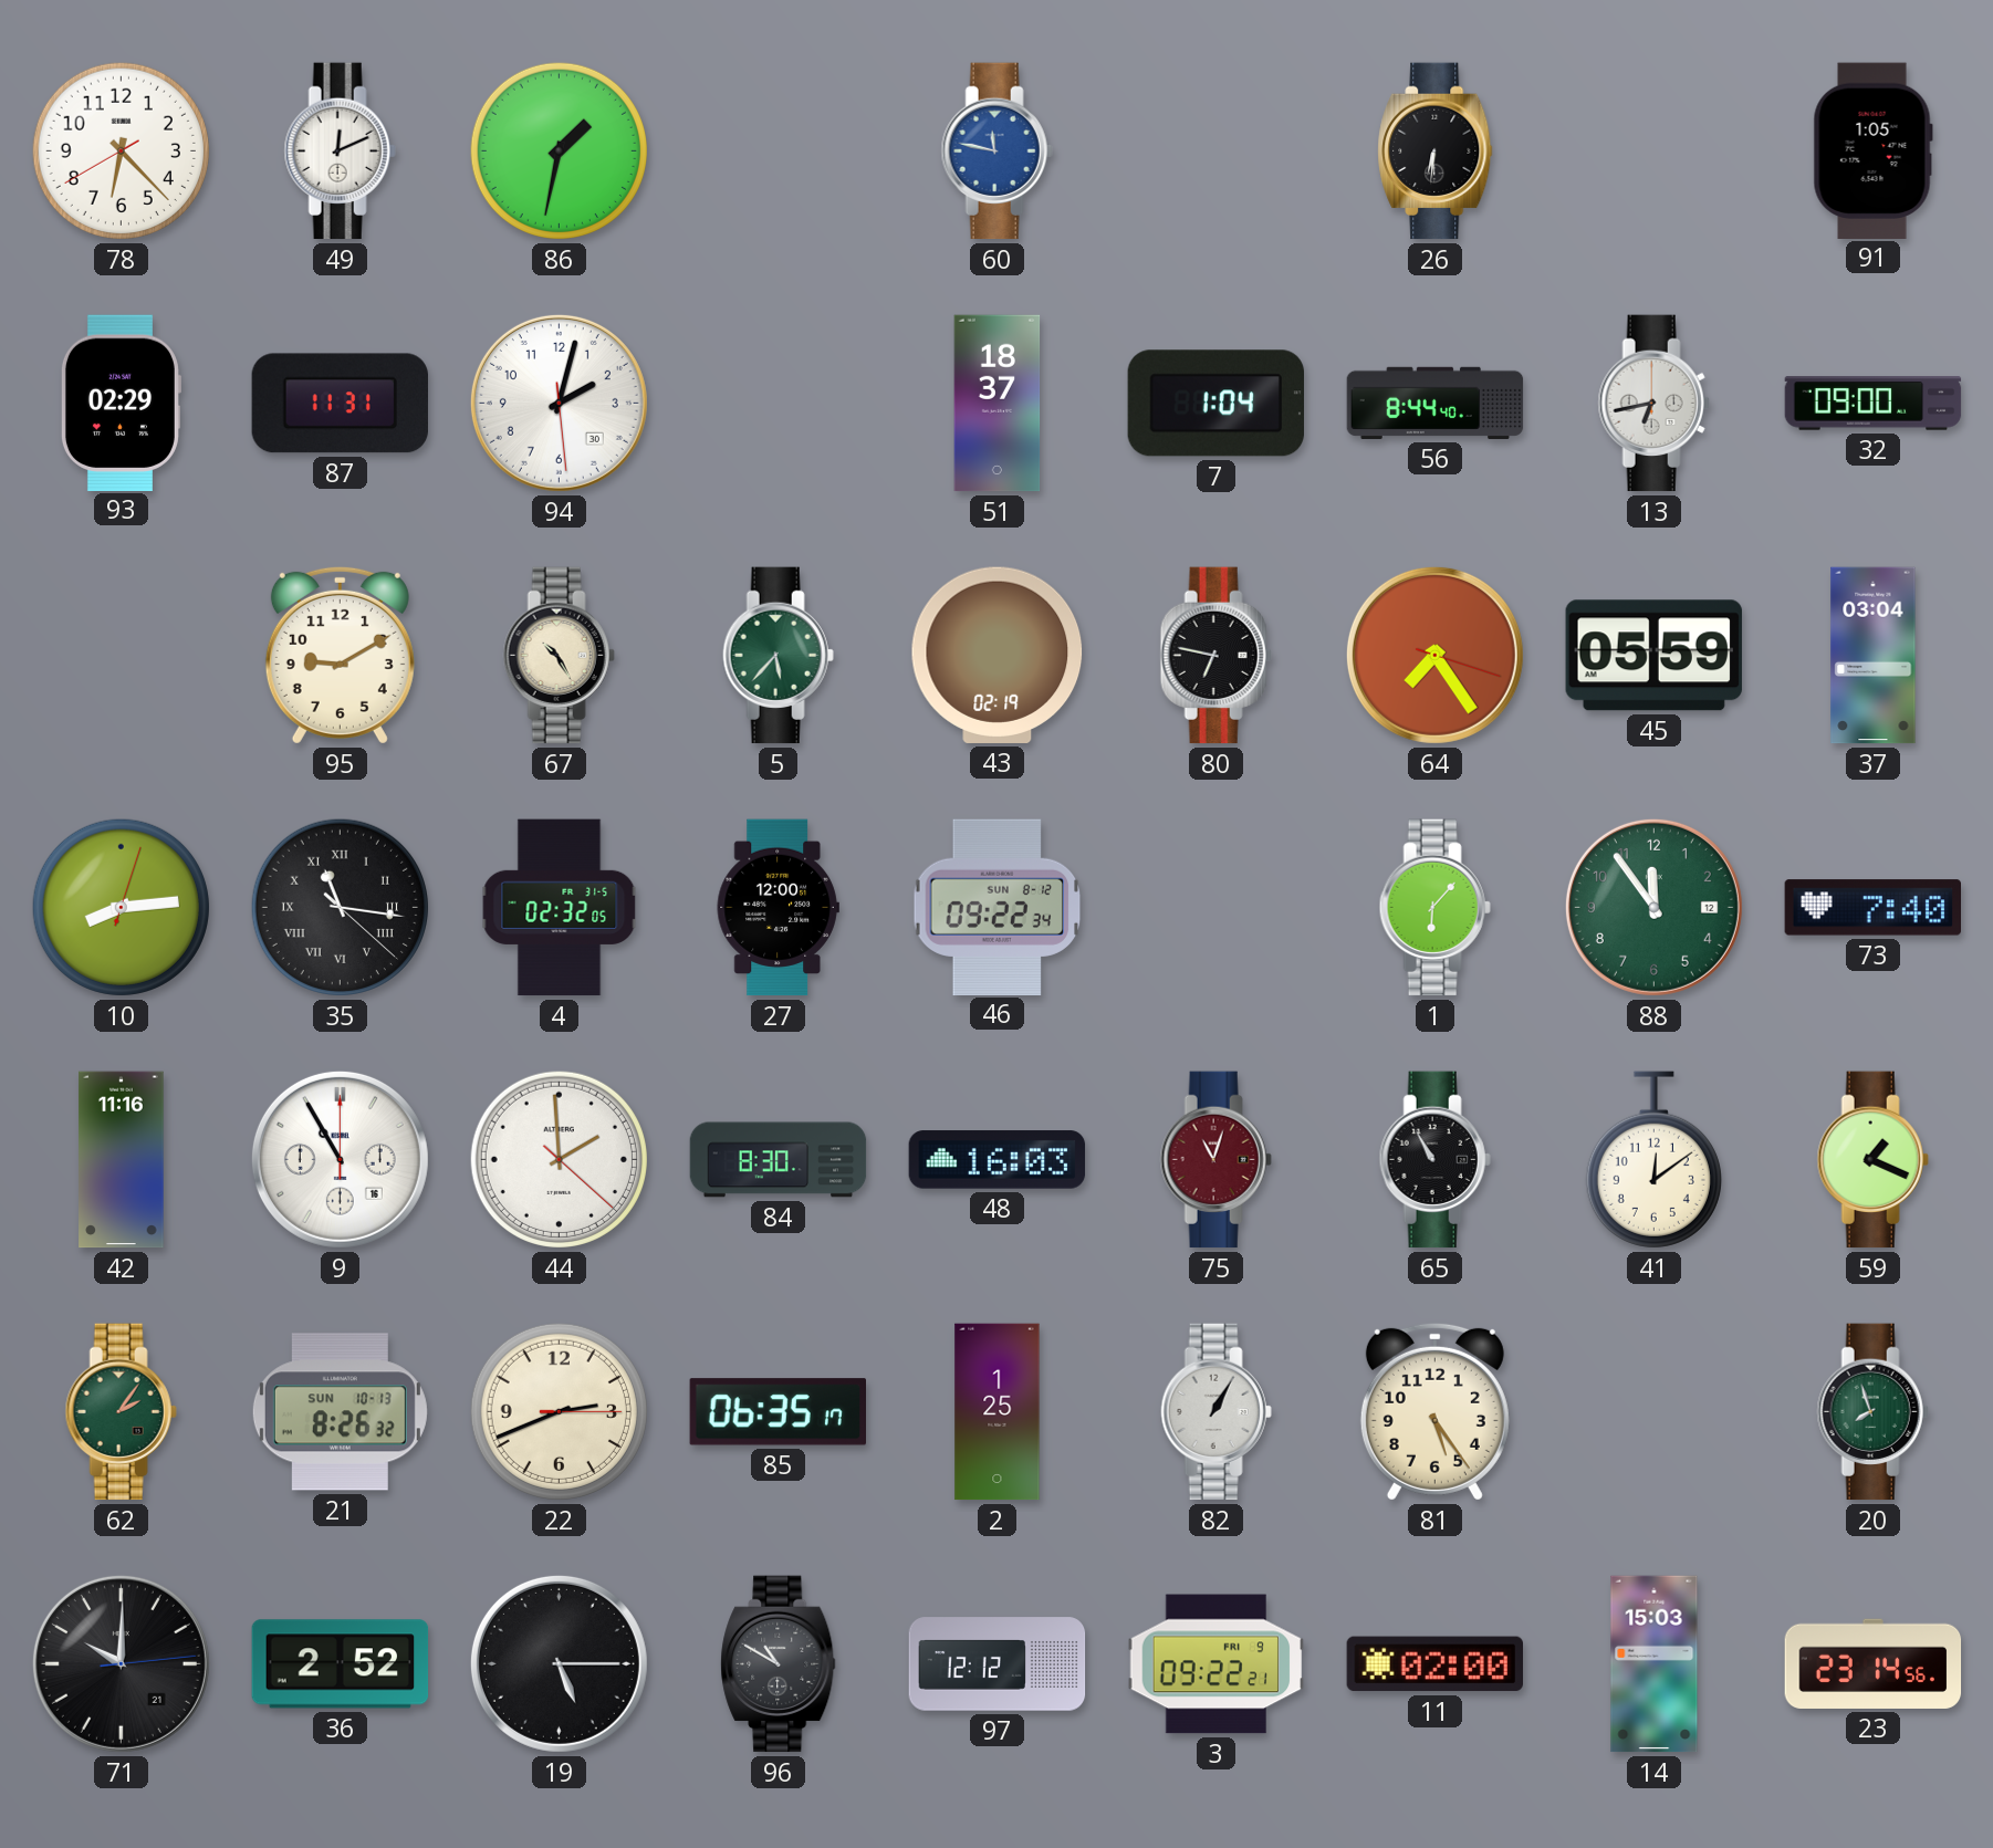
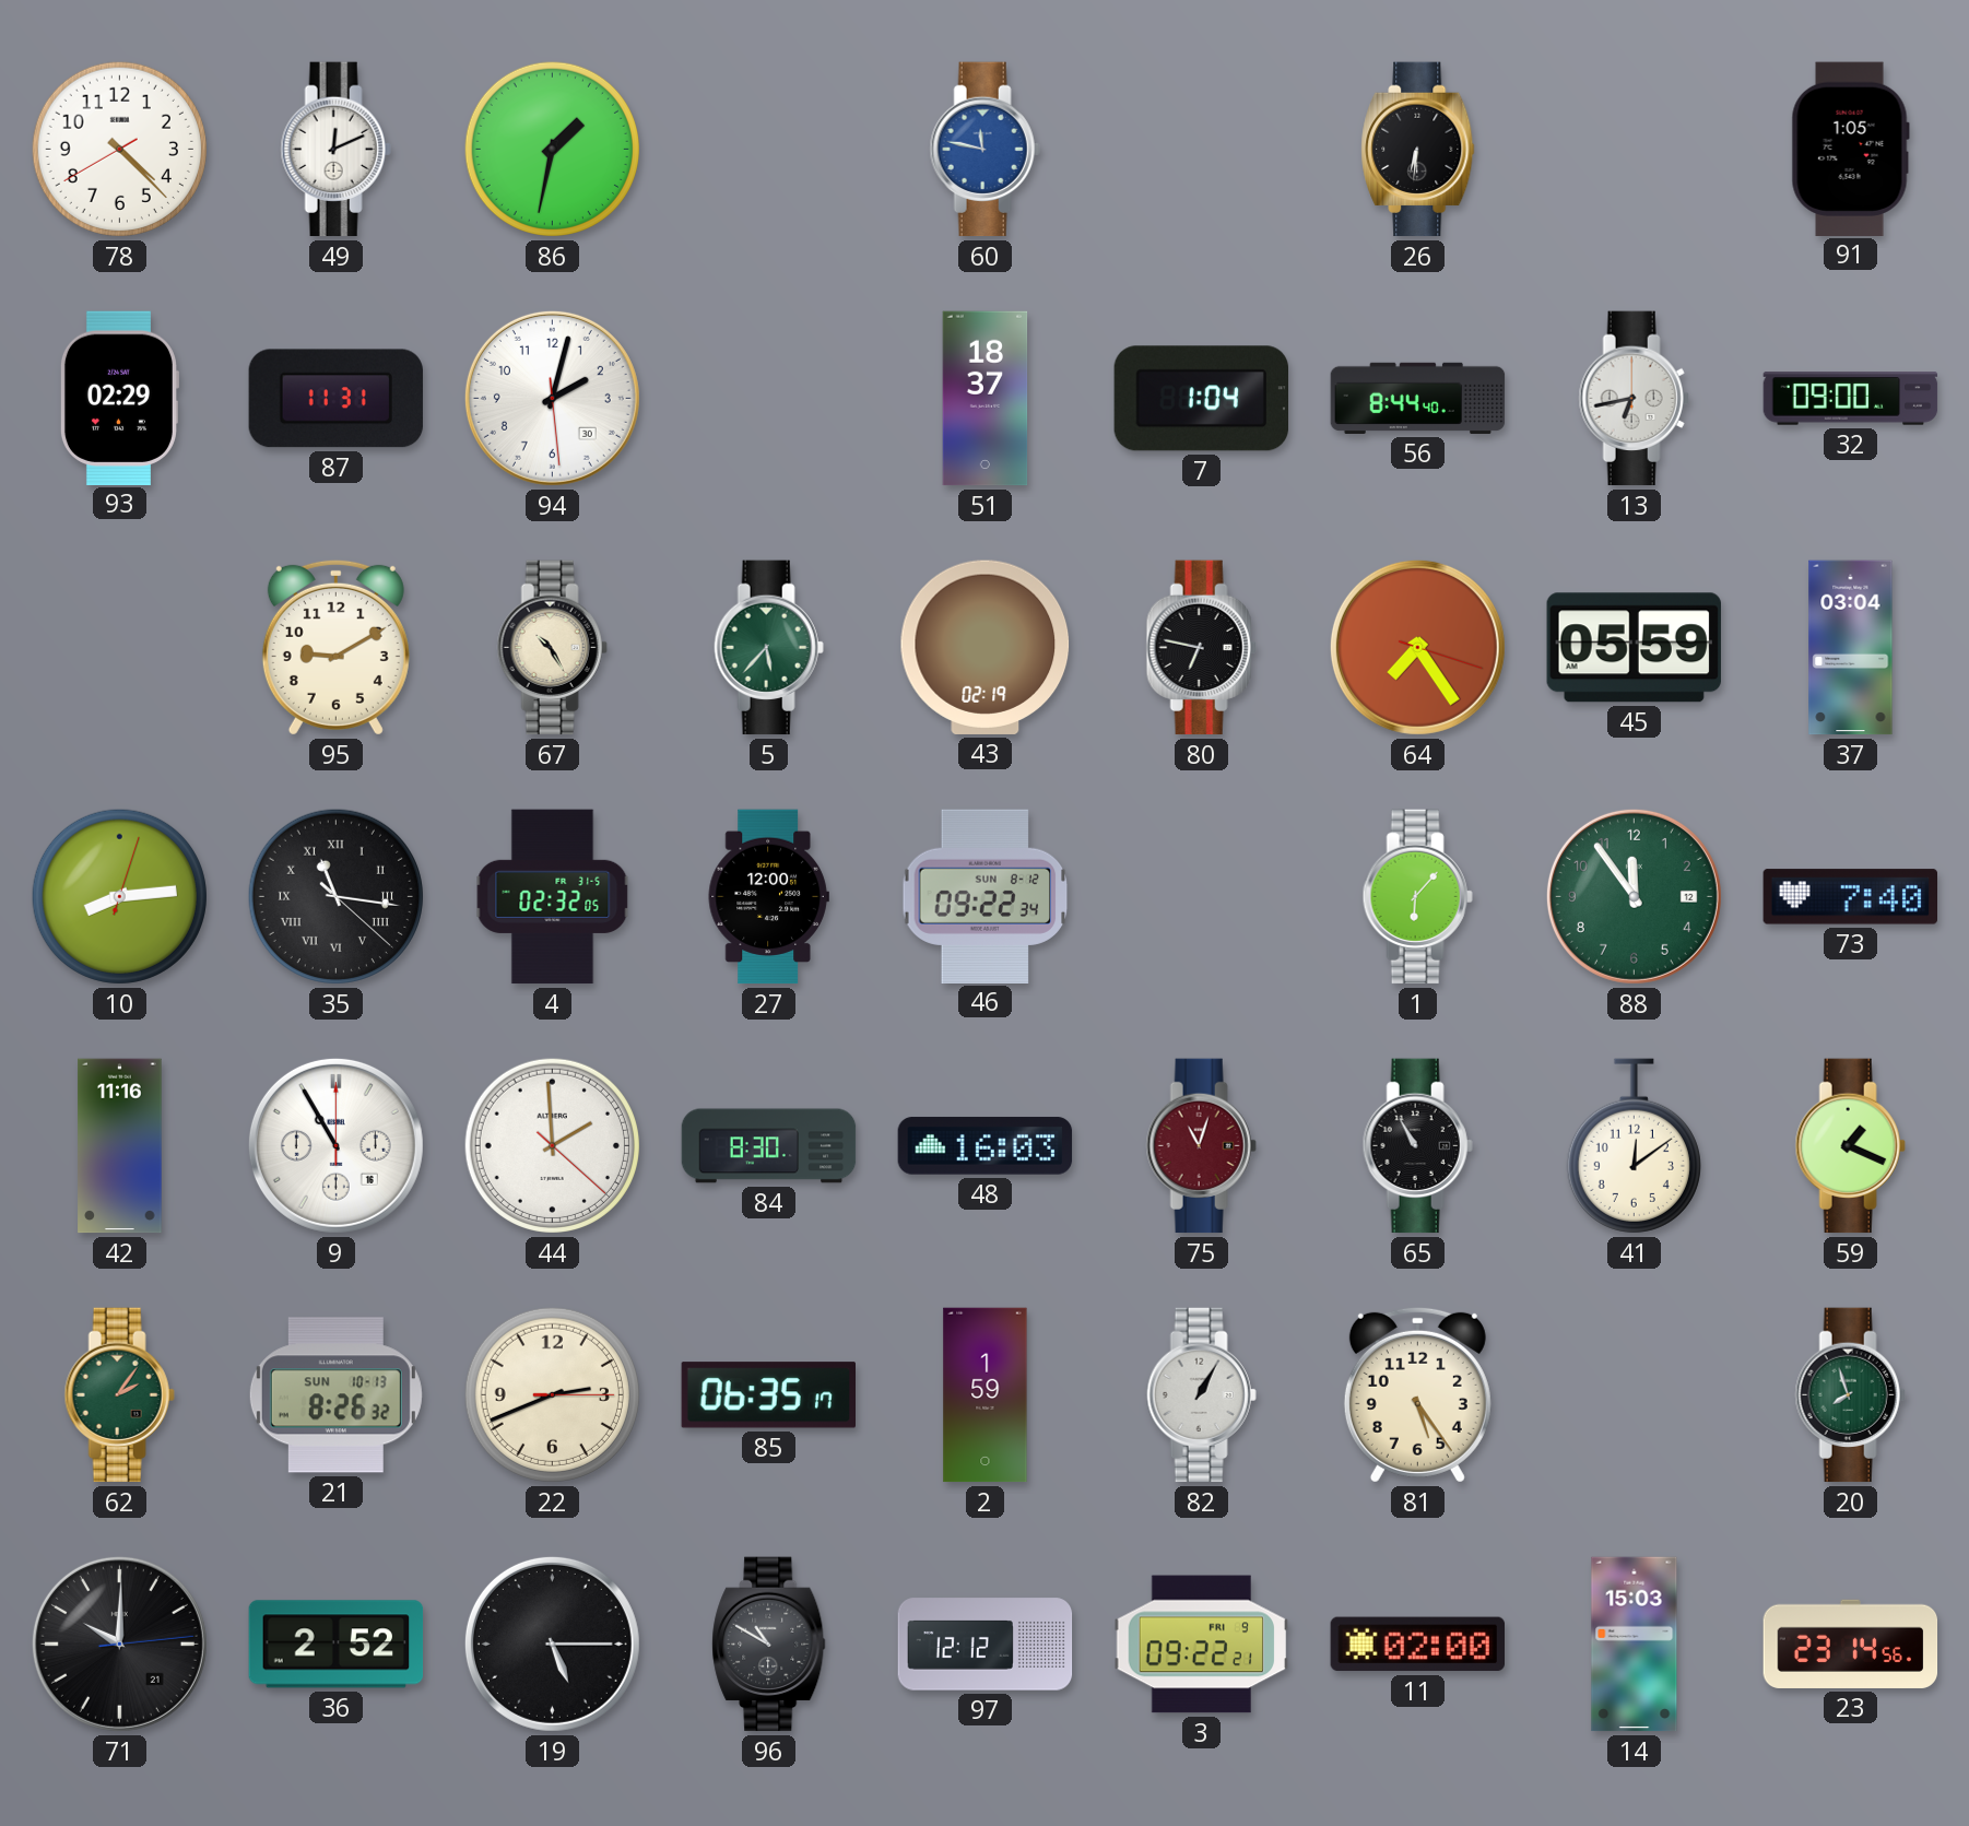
78: 6:22 -> 4:22
2: 1:25 -> 1:59
